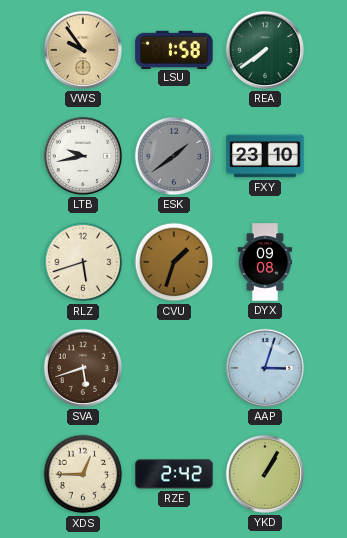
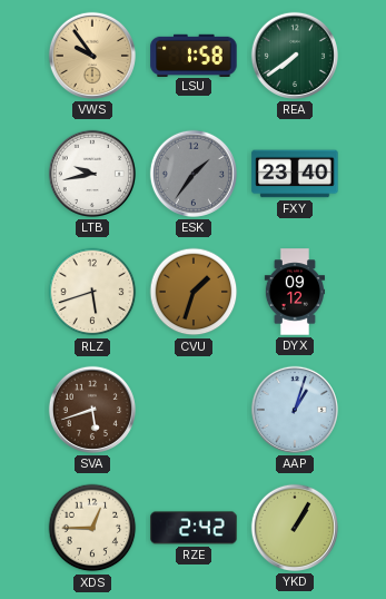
ESK: 1:39 -> 1:36
FXY: 23:10 -> 23:40
DYX: 09:08 -> 09:12
AAP: 3:03 -> 1:03
